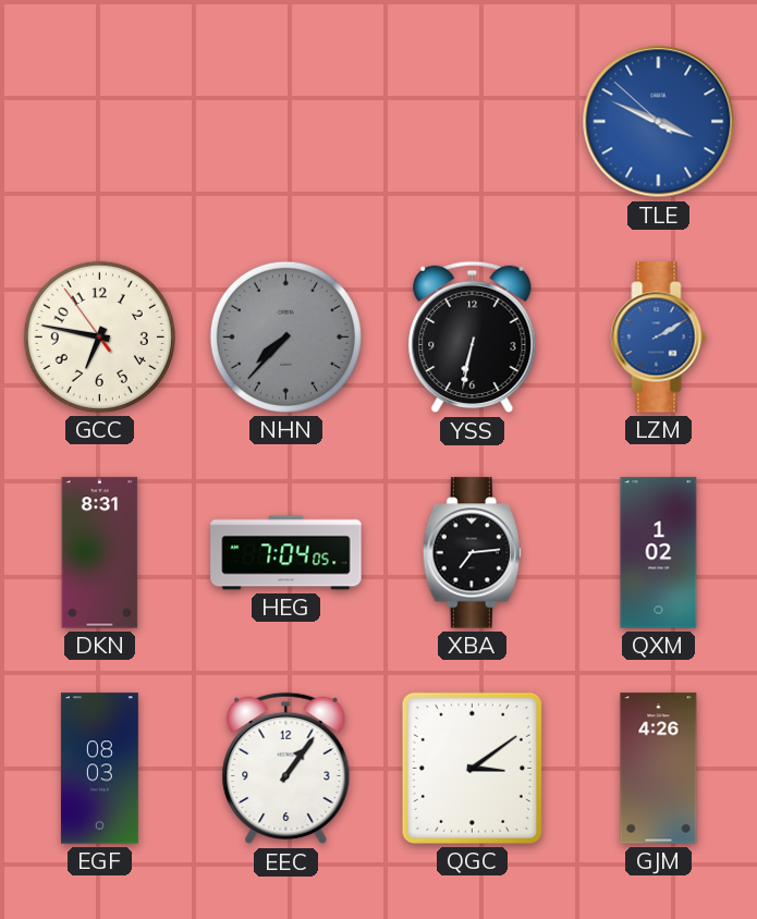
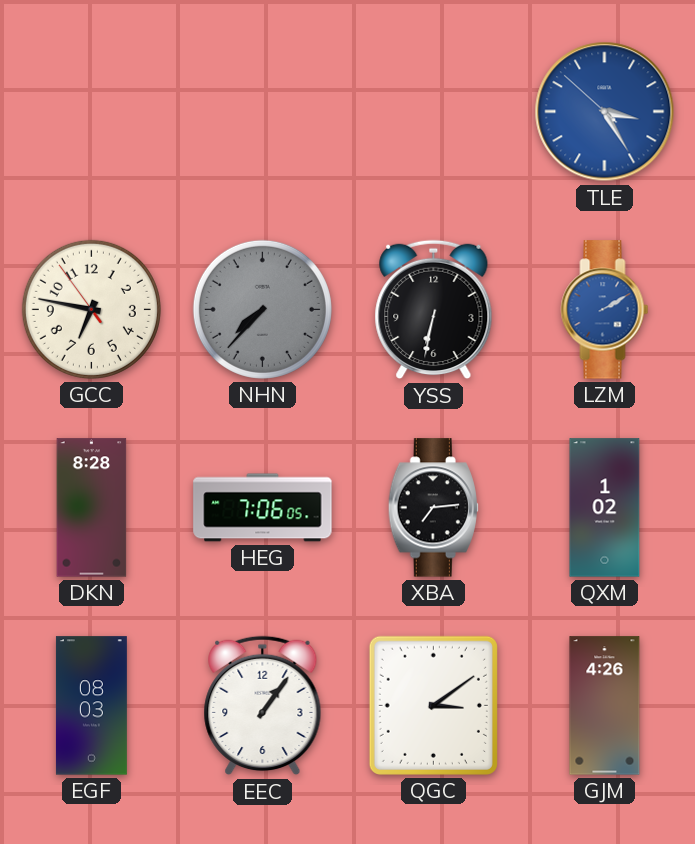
TLE: 3:48 -> 3:24
DKN: 8:31 -> 8:28
HEG: 7:04 -> 7:06
